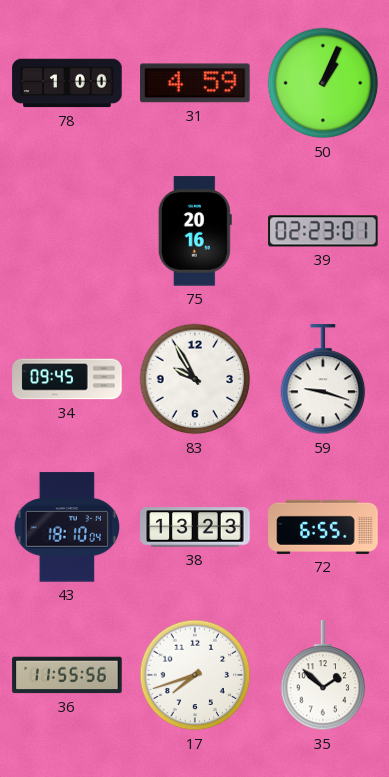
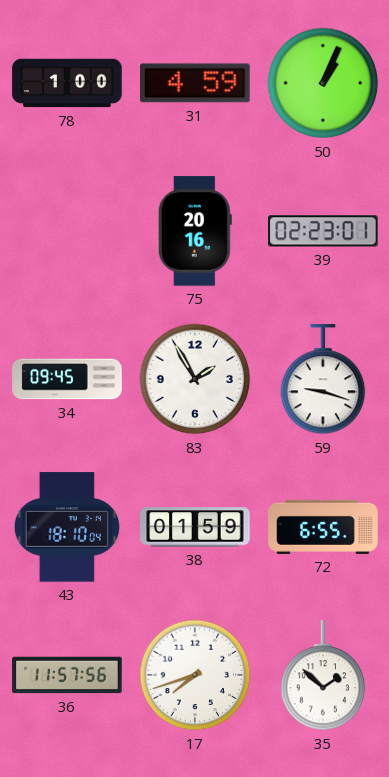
83: 9:55 -> 1:55
38: 13:23 -> 01:59
36: 11:55 -> 11:57
